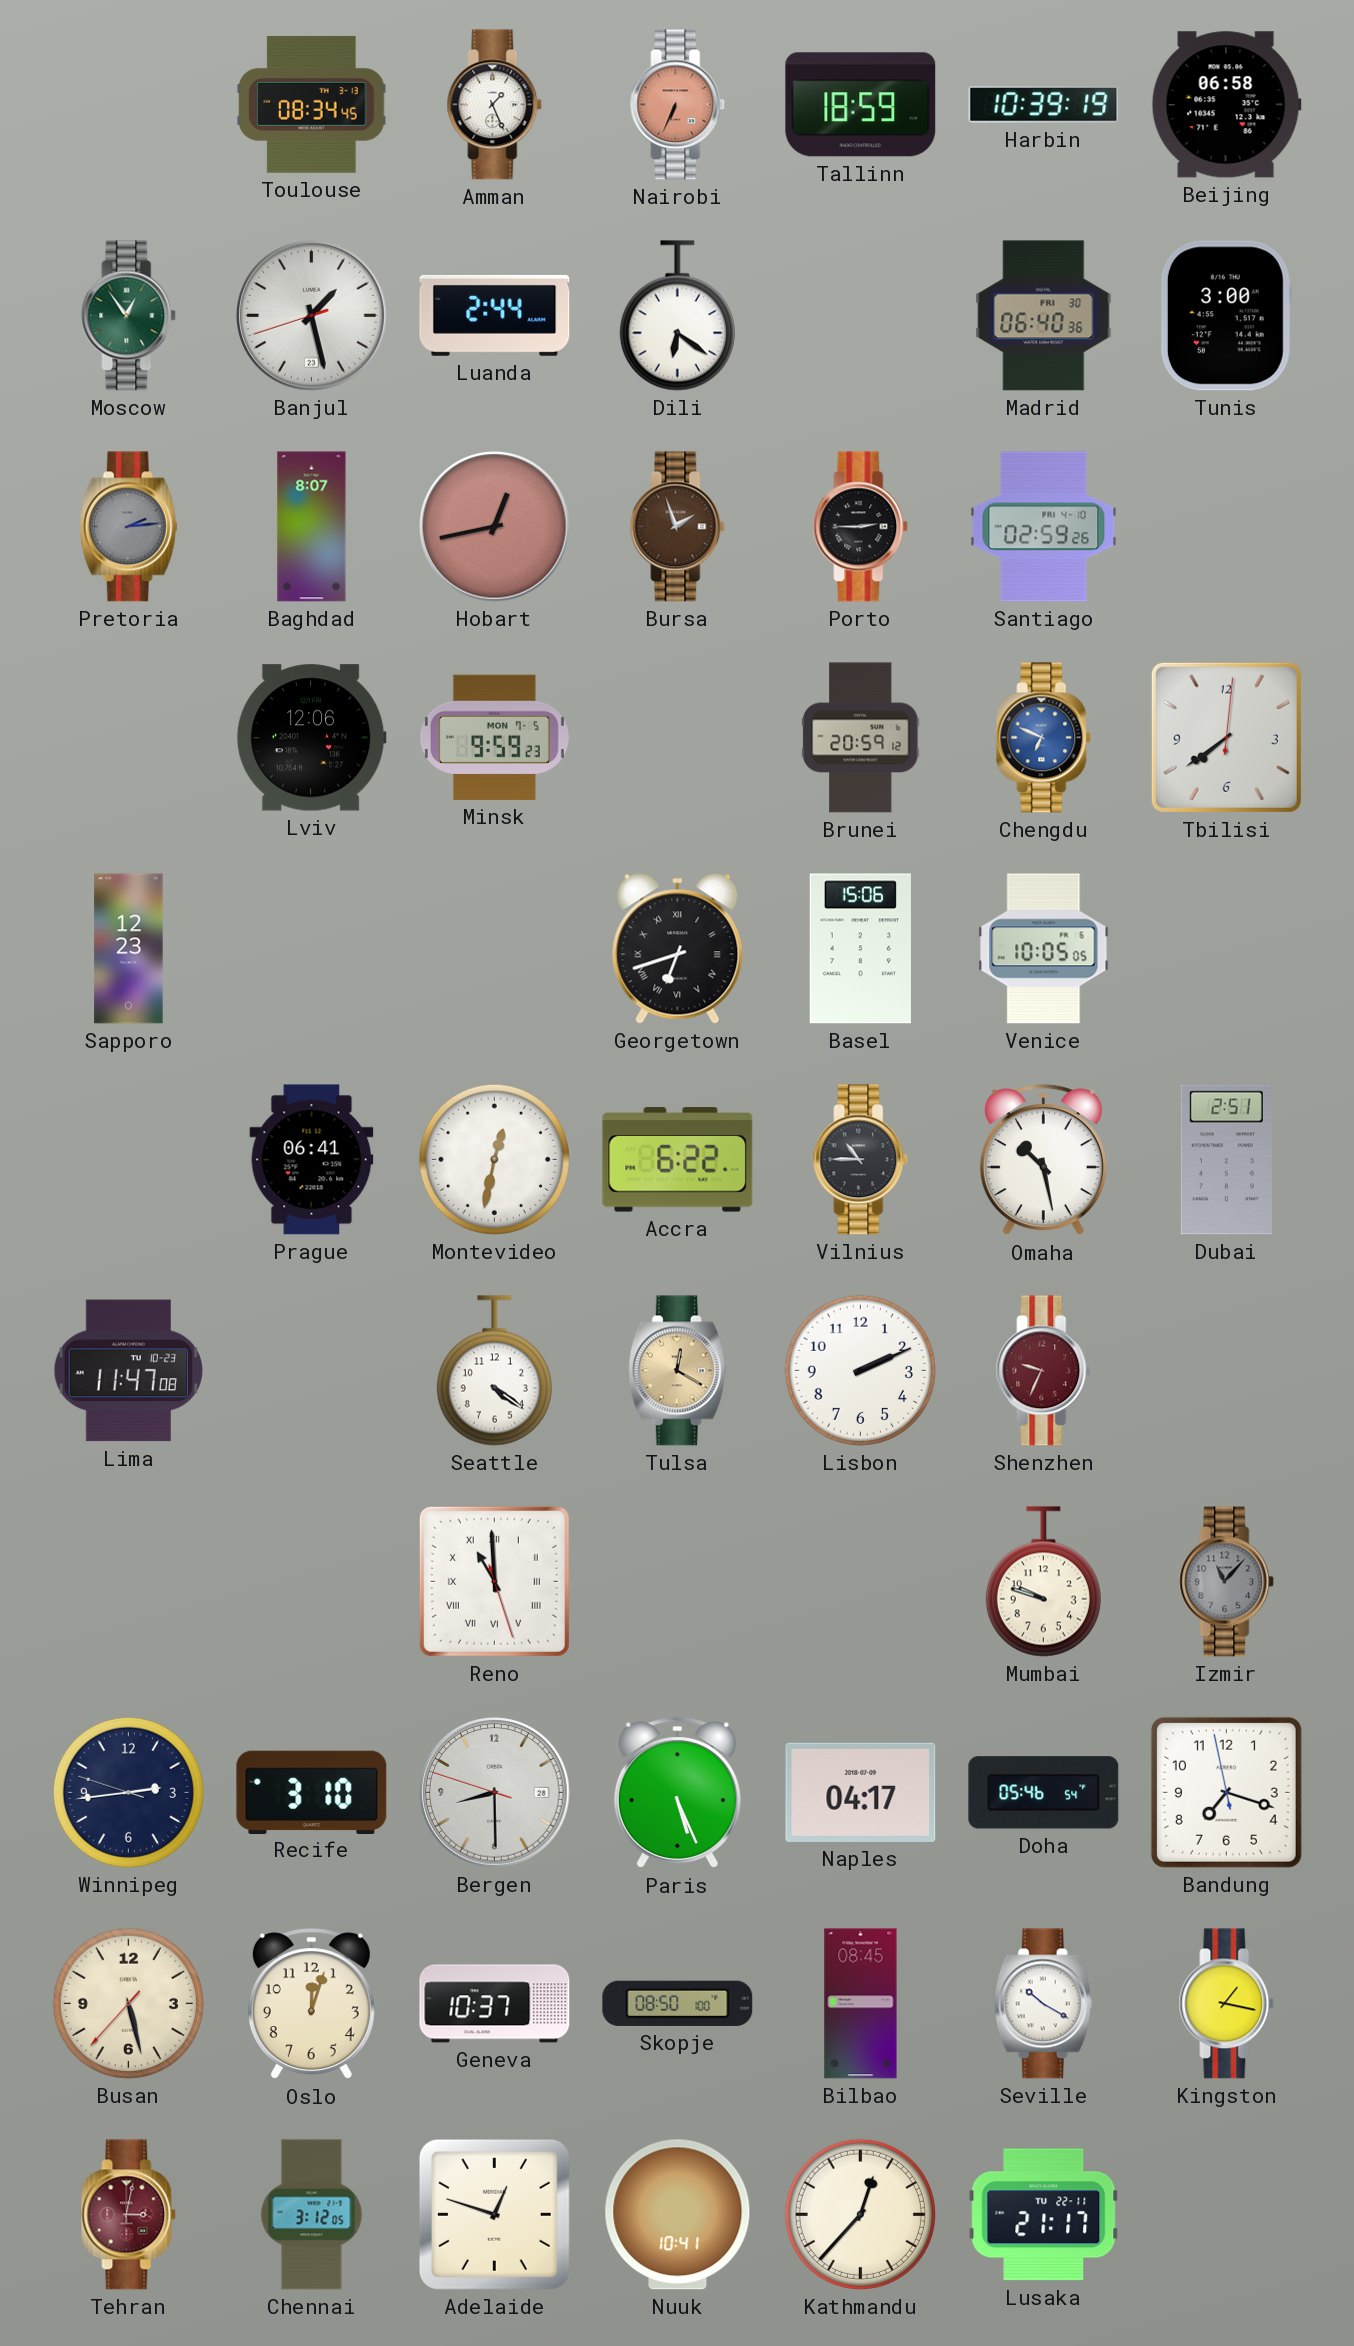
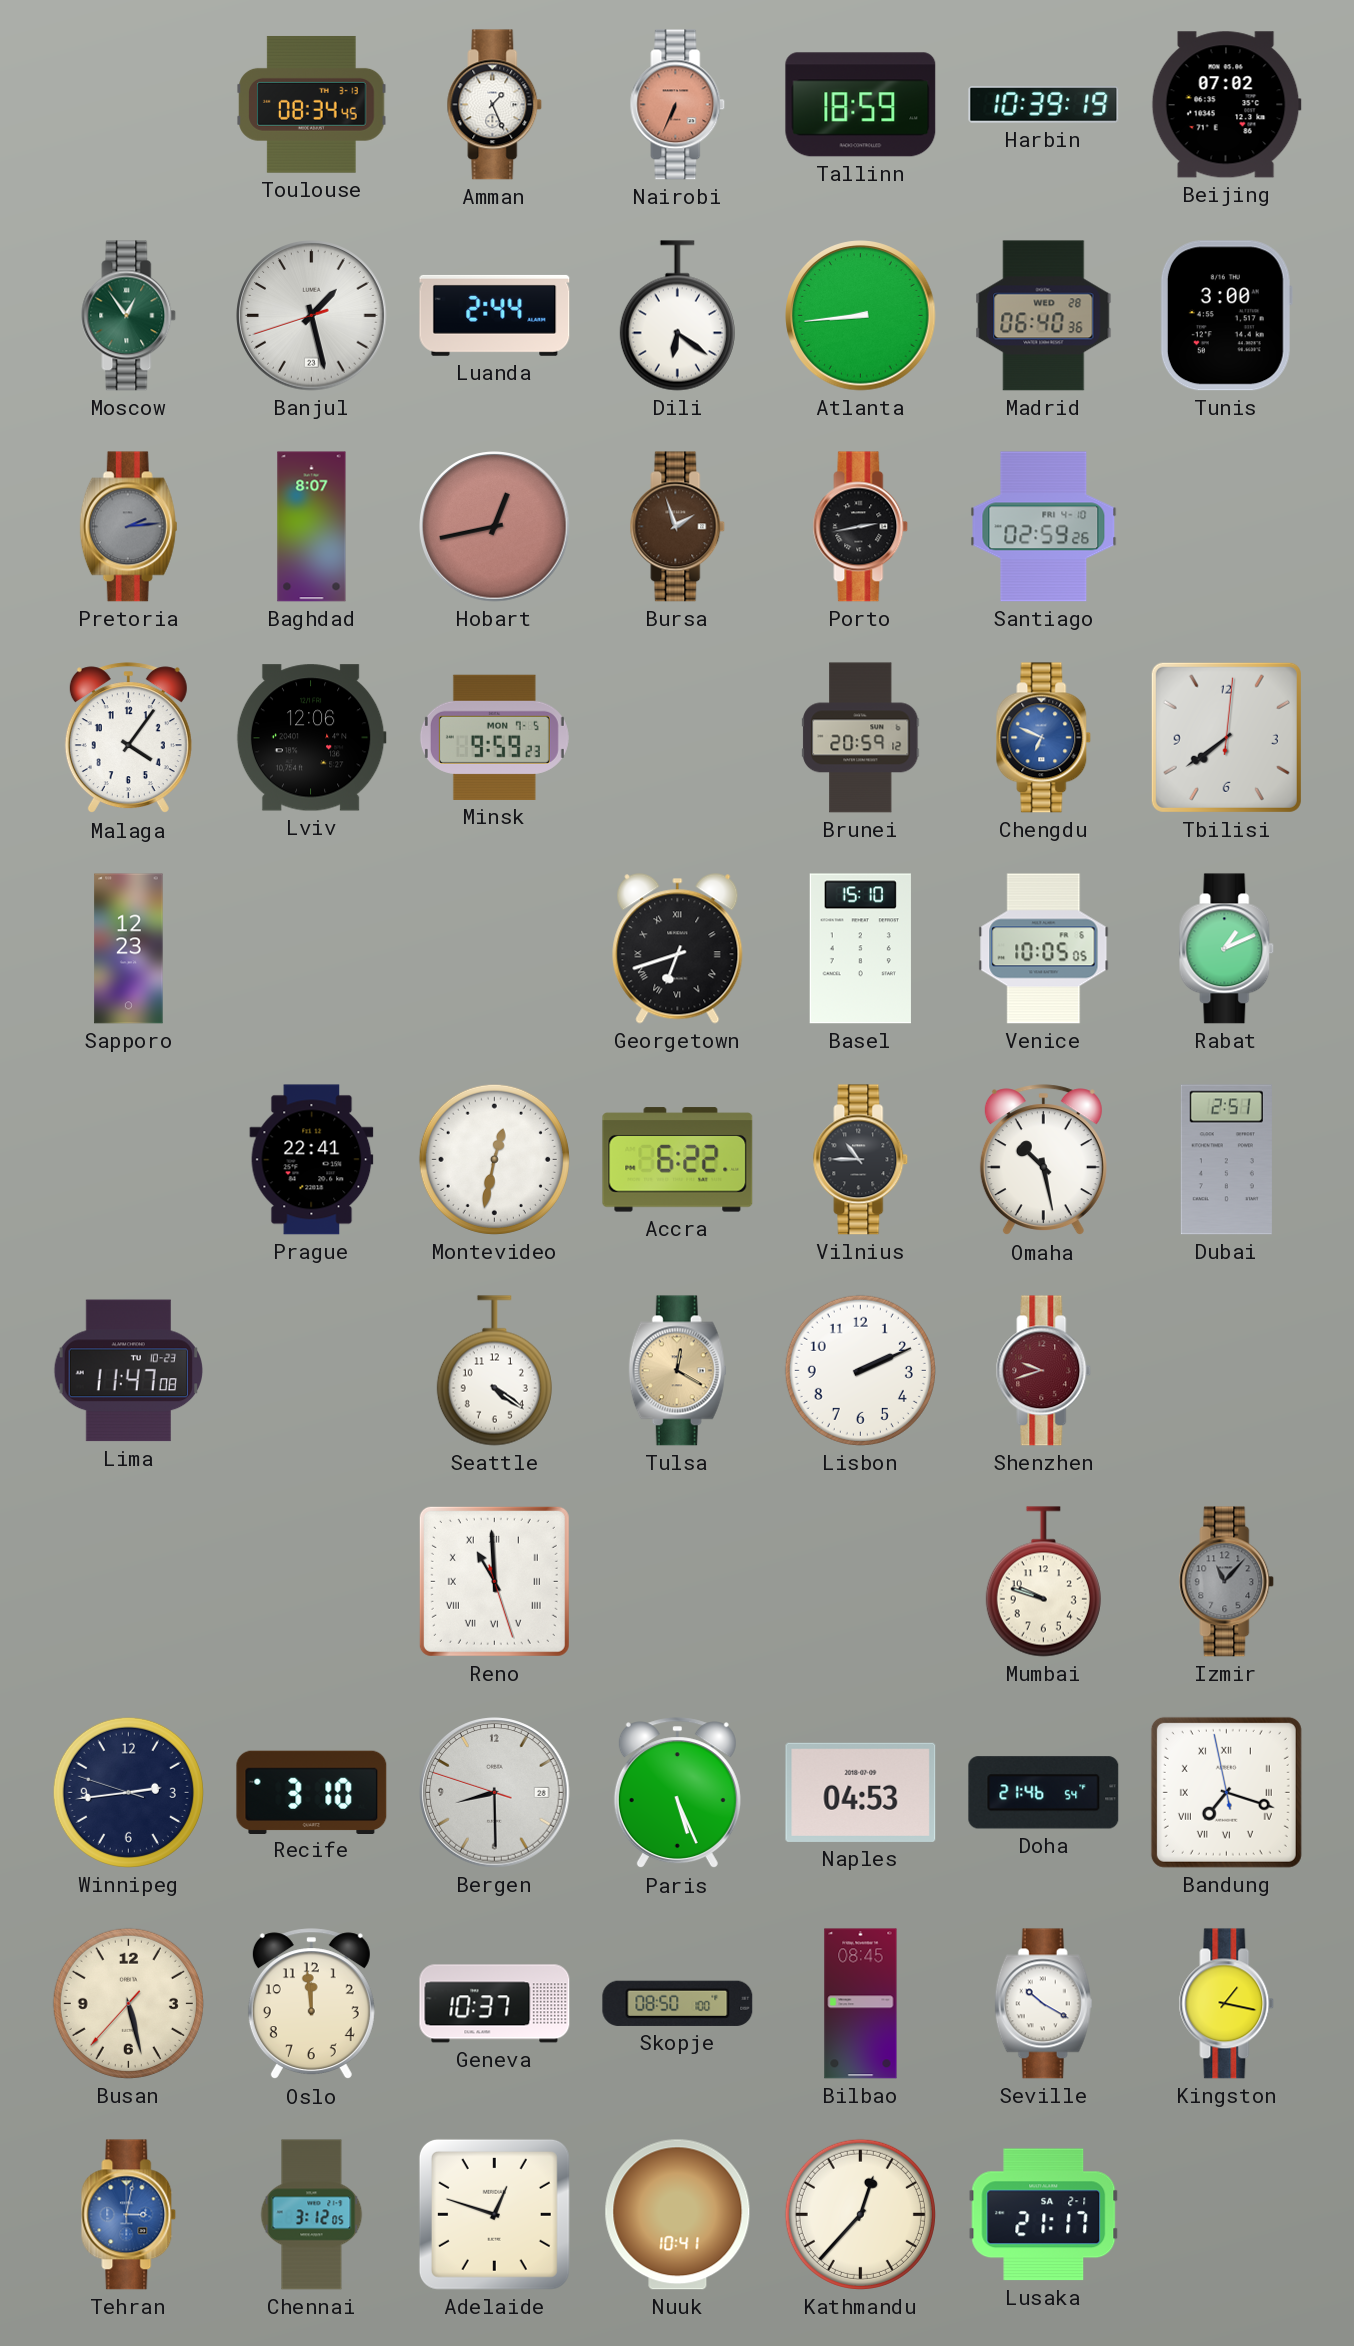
Beijing: 06:58 -> 07:02
Atlanta: none -> 8:44
Madrid date: FRI 30 -> WED 28
Porto: 2:45 -> 2:43
Malaga: none -> 4:06
Basel: 15:06 -> 15:10
Rabat: none -> 1:11
Prague: 06:41 -> 22:41
Shenzhen: 9:34 -> 9:42
Naples: 04:17 -> 04:53
Doha: 05:46 -> 21:46
Bandung numerals: Arabic -> Roman
Oslo: 12:03 -> 11:59
Tehran dial: burgundy -> blue
Lusaka date: TU 22-11 -> SA 2-1
